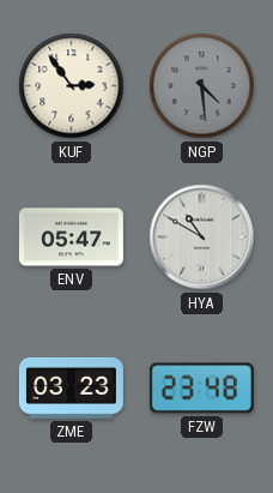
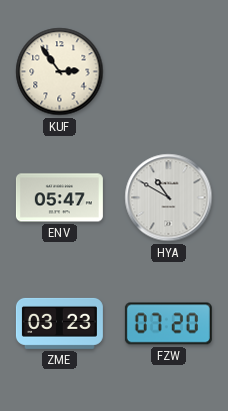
NGP: 4:29 -> none
FZW: 23:48 -> 07:20
